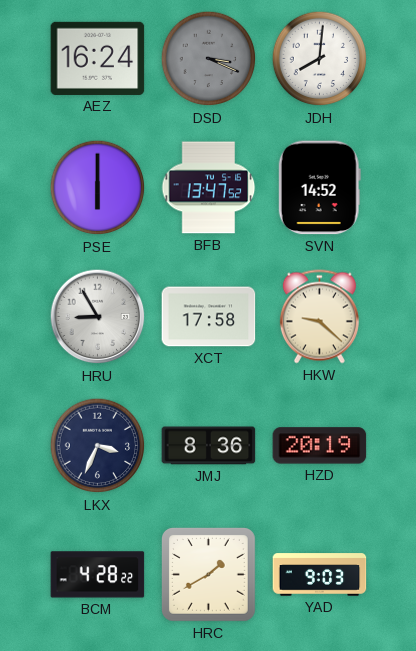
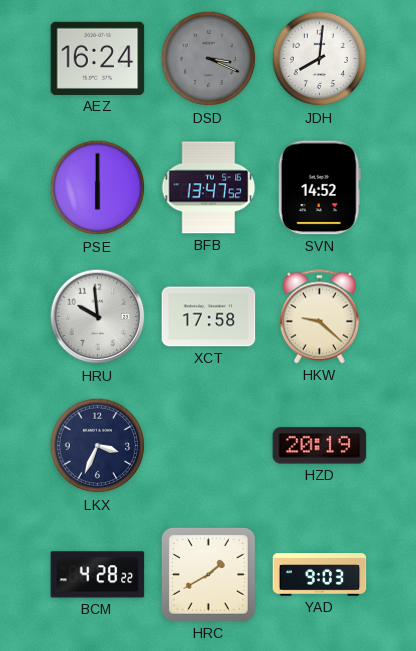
HRU: 8:55 -> 9:59
JMJ: 8:36 -> none
